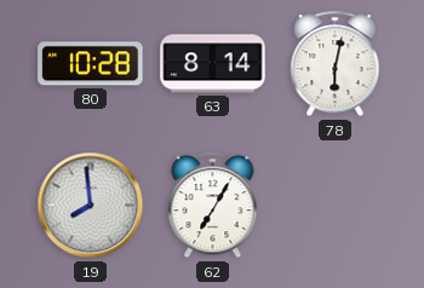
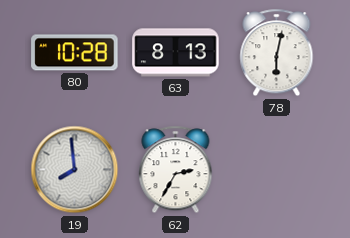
63: 8:14 -> 8:13
62: 7:05 -> 2:35
